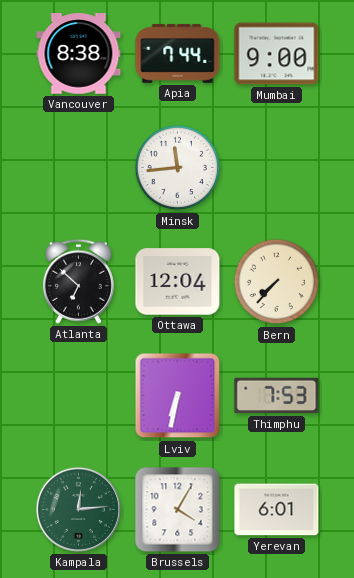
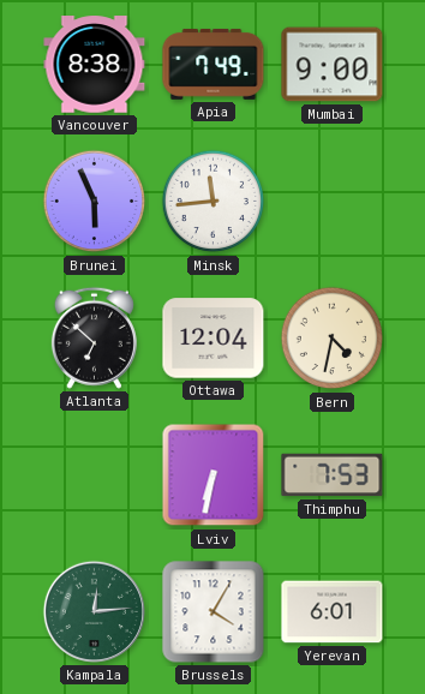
Apia: 7:44 -> 7:49
Brunei: none -> 5:56
Bern: 7:37 -> 4:32
